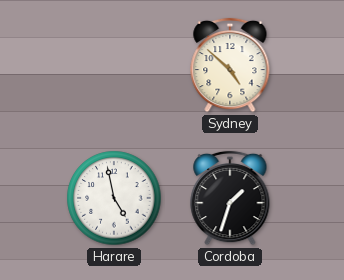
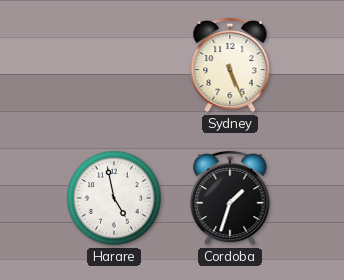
Sydney: 4:52 -> 5:26
